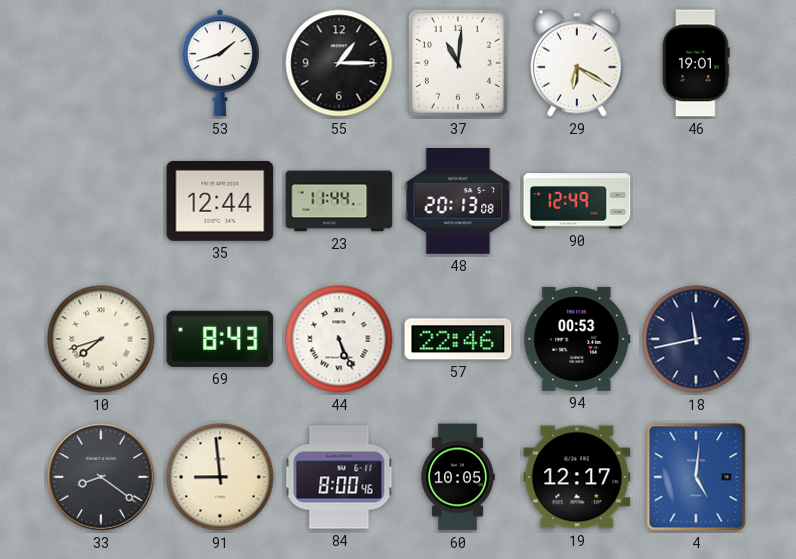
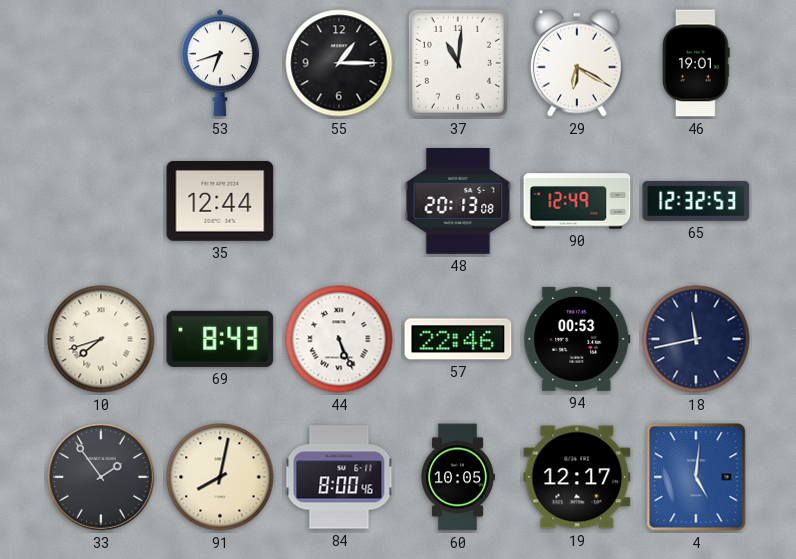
53: 1:42 -> 6:42
23: 11:44 -> none
65: none -> 12:32
33: 8:21 -> 1:54
91: 8:59 -> 8:02
